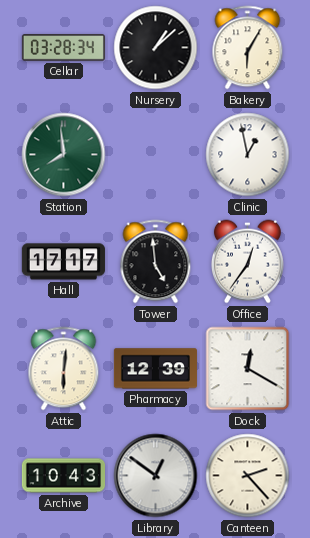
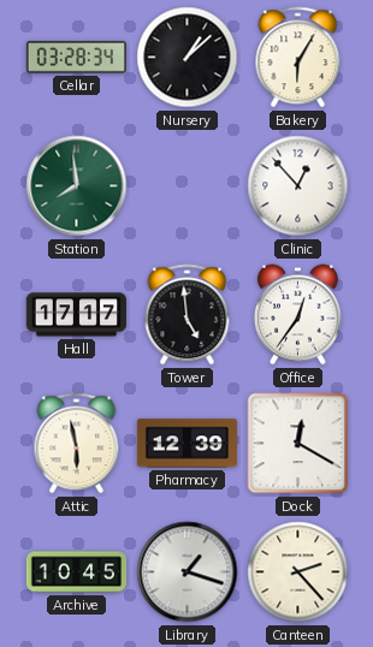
Clinic: 12:58 -> 12:53
Attic: 6:01 -> 5:58
Archive: 10:43 -> 10:45
Library: 12:51 -> 1:18
